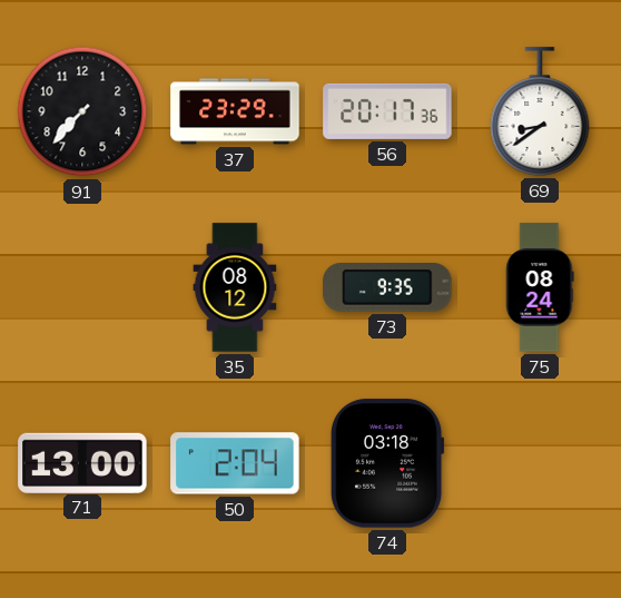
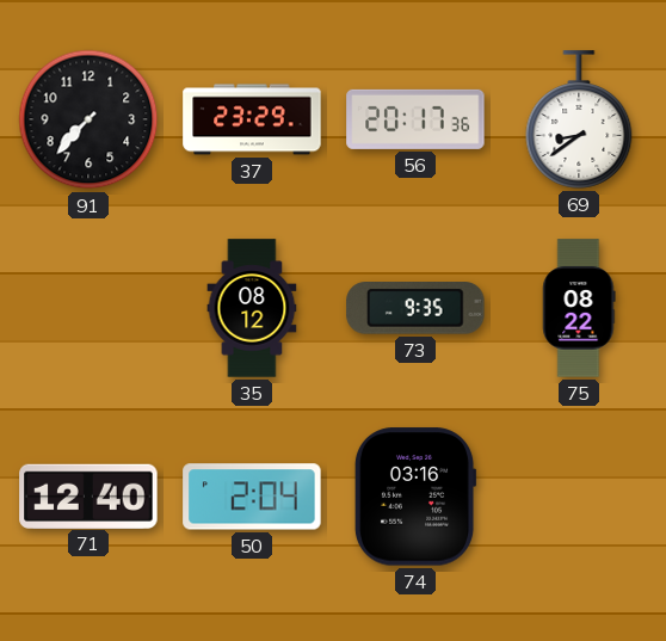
75: 08:24 -> 08:22
71: 13:00 -> 12:40
74: 03:18 -> 03:16
